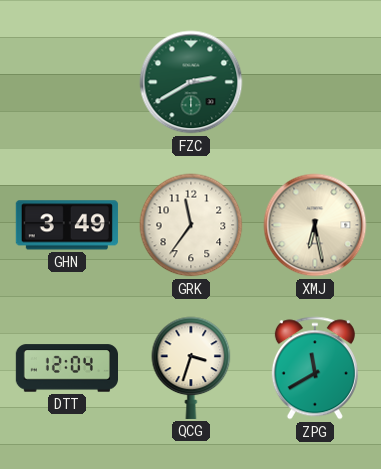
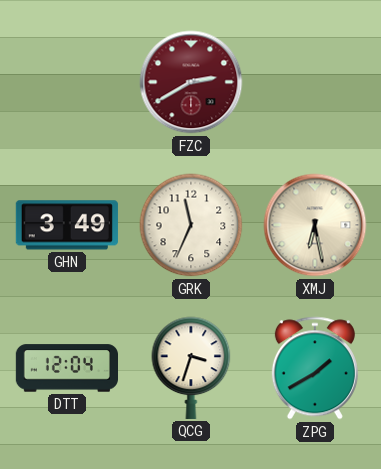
FZC dial: green -> burgundy
GRK: 11:36 -> 11:34
ZPG: 11:40 -> 1:40
